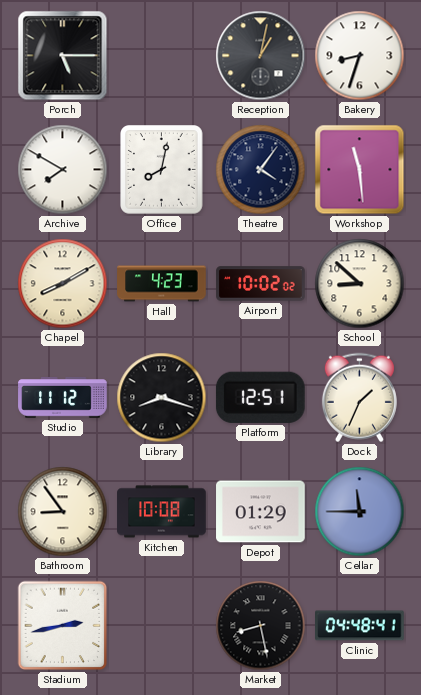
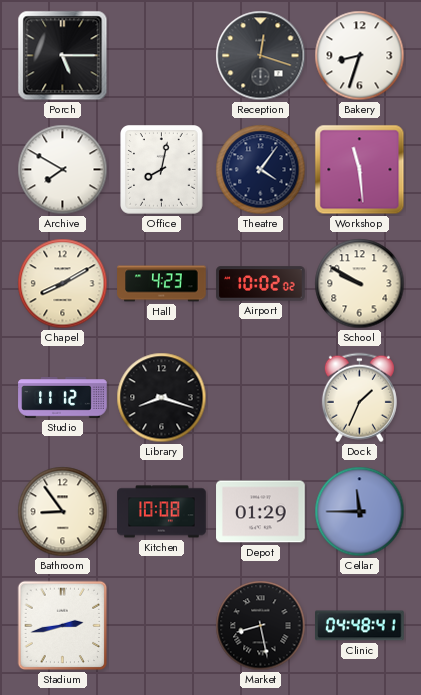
Reception: 1:02 -> 12:18
School: 8:52 -> 9:50
Platform: 12:51 -> none
